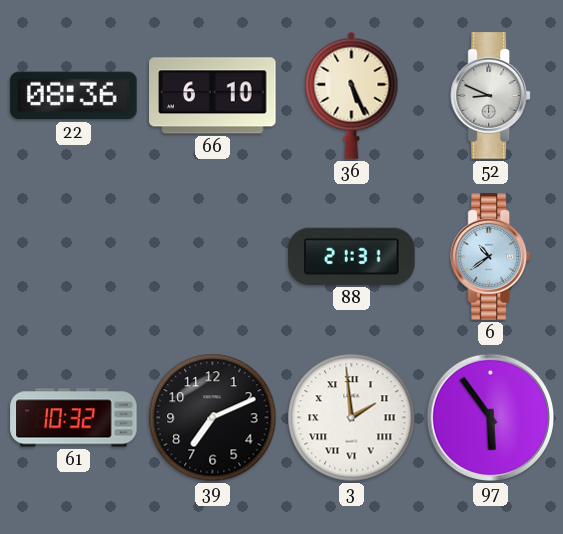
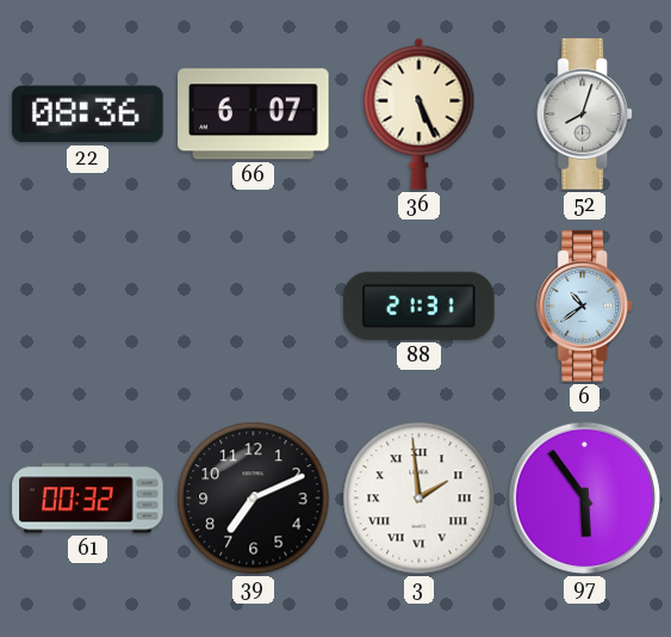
66: 6:10 -> 6:07
52: 8:49 -> 8:03
61: 10:32 -> 00:32
